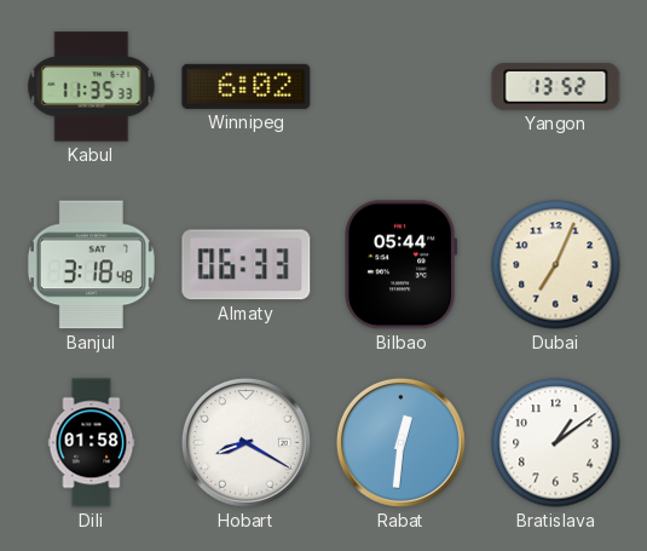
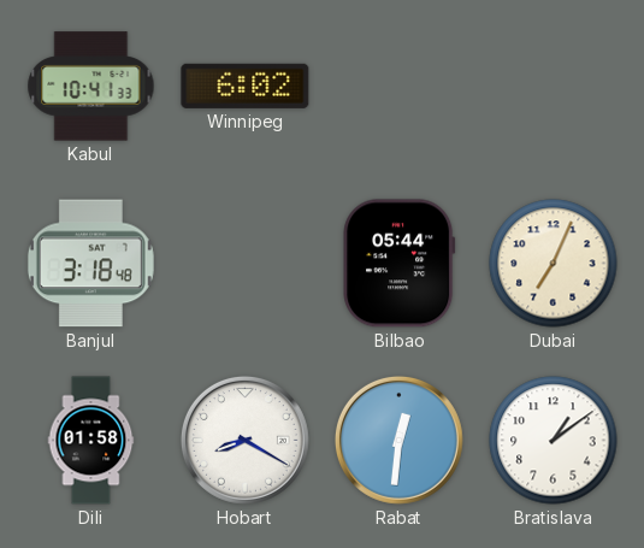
Kabul: 11:35 -> 10:41
Yangon: 13:52 -> none
Almaty: 06:33 -> none
